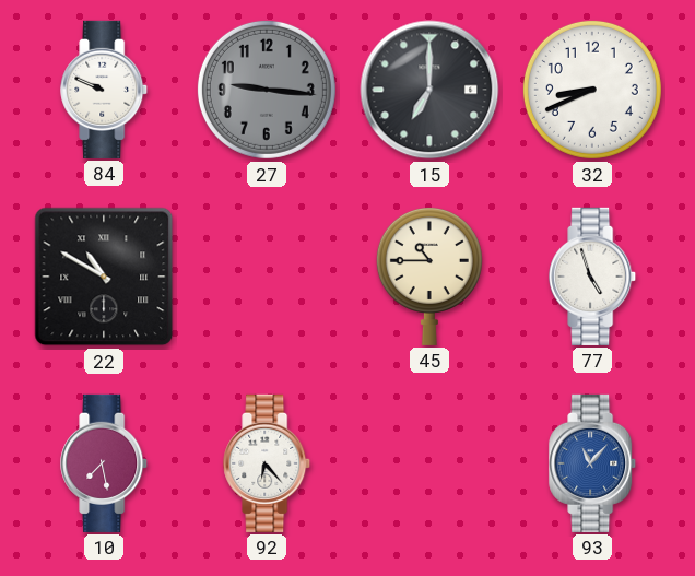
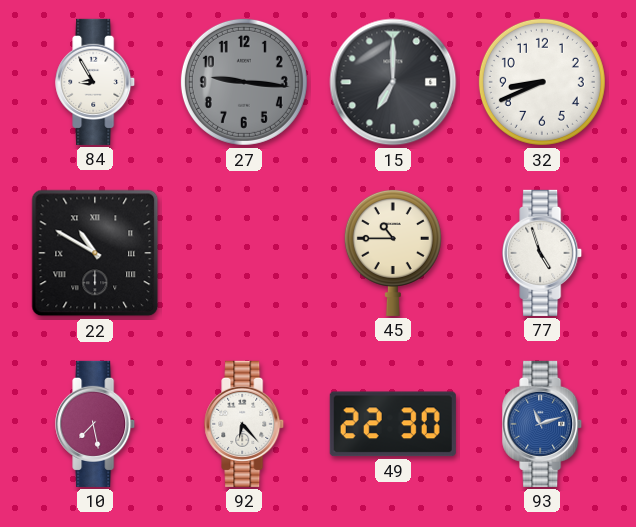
84: 9:49 -> 8:55
49: none -> 22:30
93: 11:07 -> 11:12
